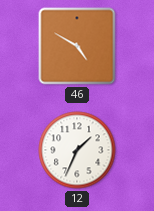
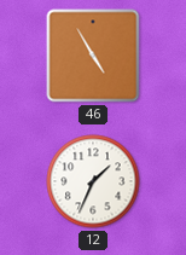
46: 4:50 -> 4:55
